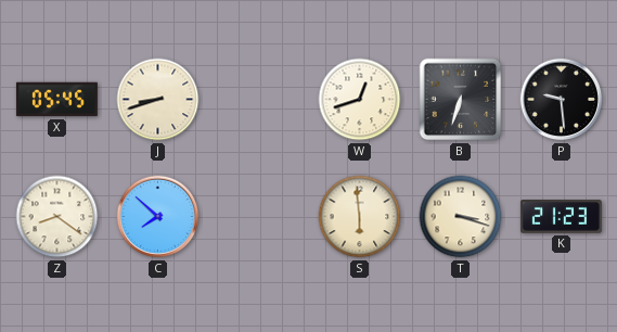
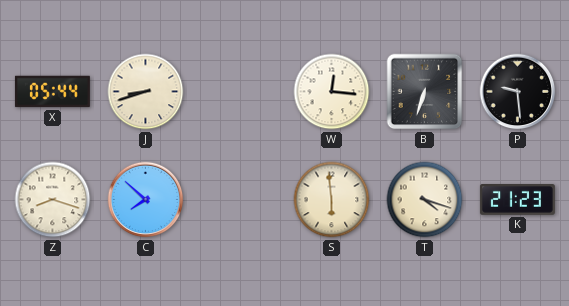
X: 05:45 -> 05:44
W: 12:42 -> 12:16
Z: 8:21 -> 8:18
T: 3:18 -> 4:18
